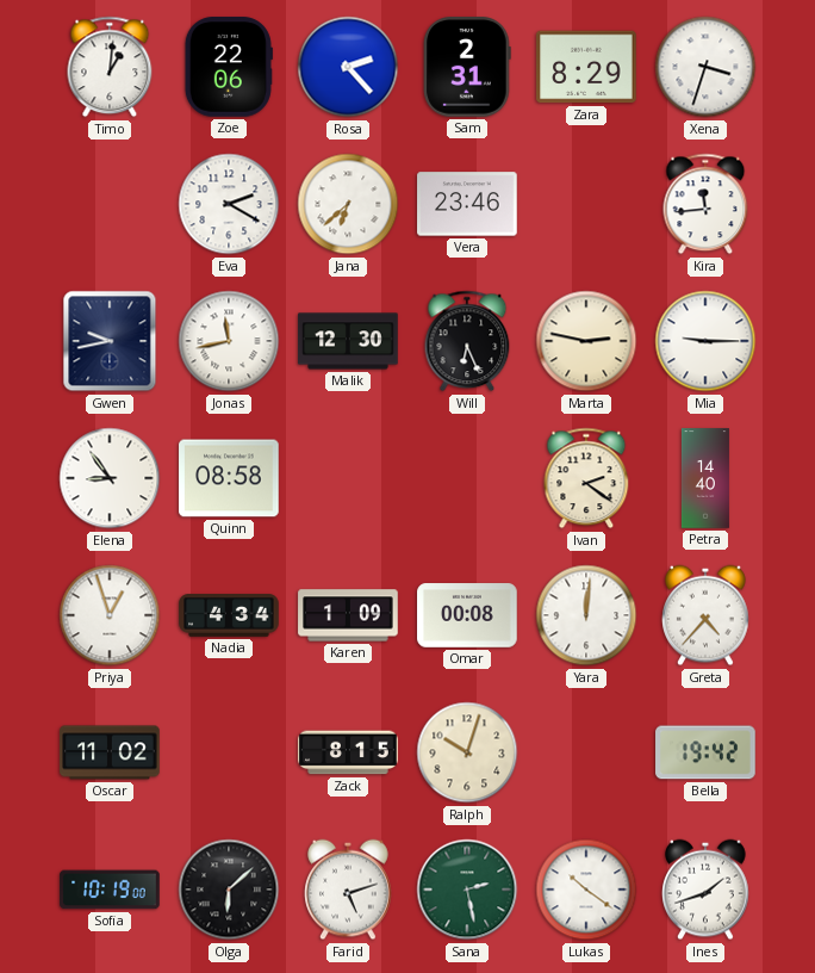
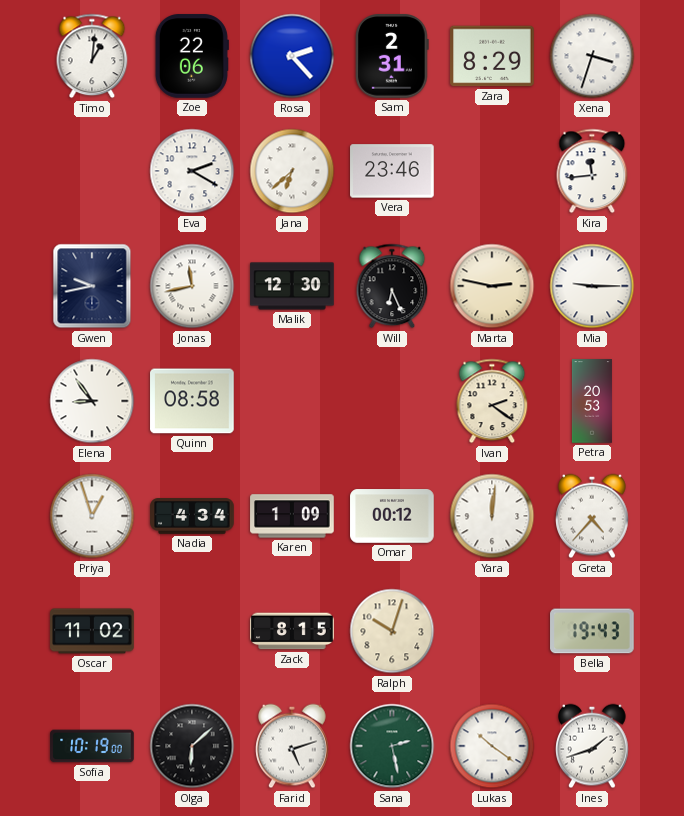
Petra: 14:40 -> 20:53
Omar: 00:08 -> 00:12
Bella: 19:42 -> 19:43
